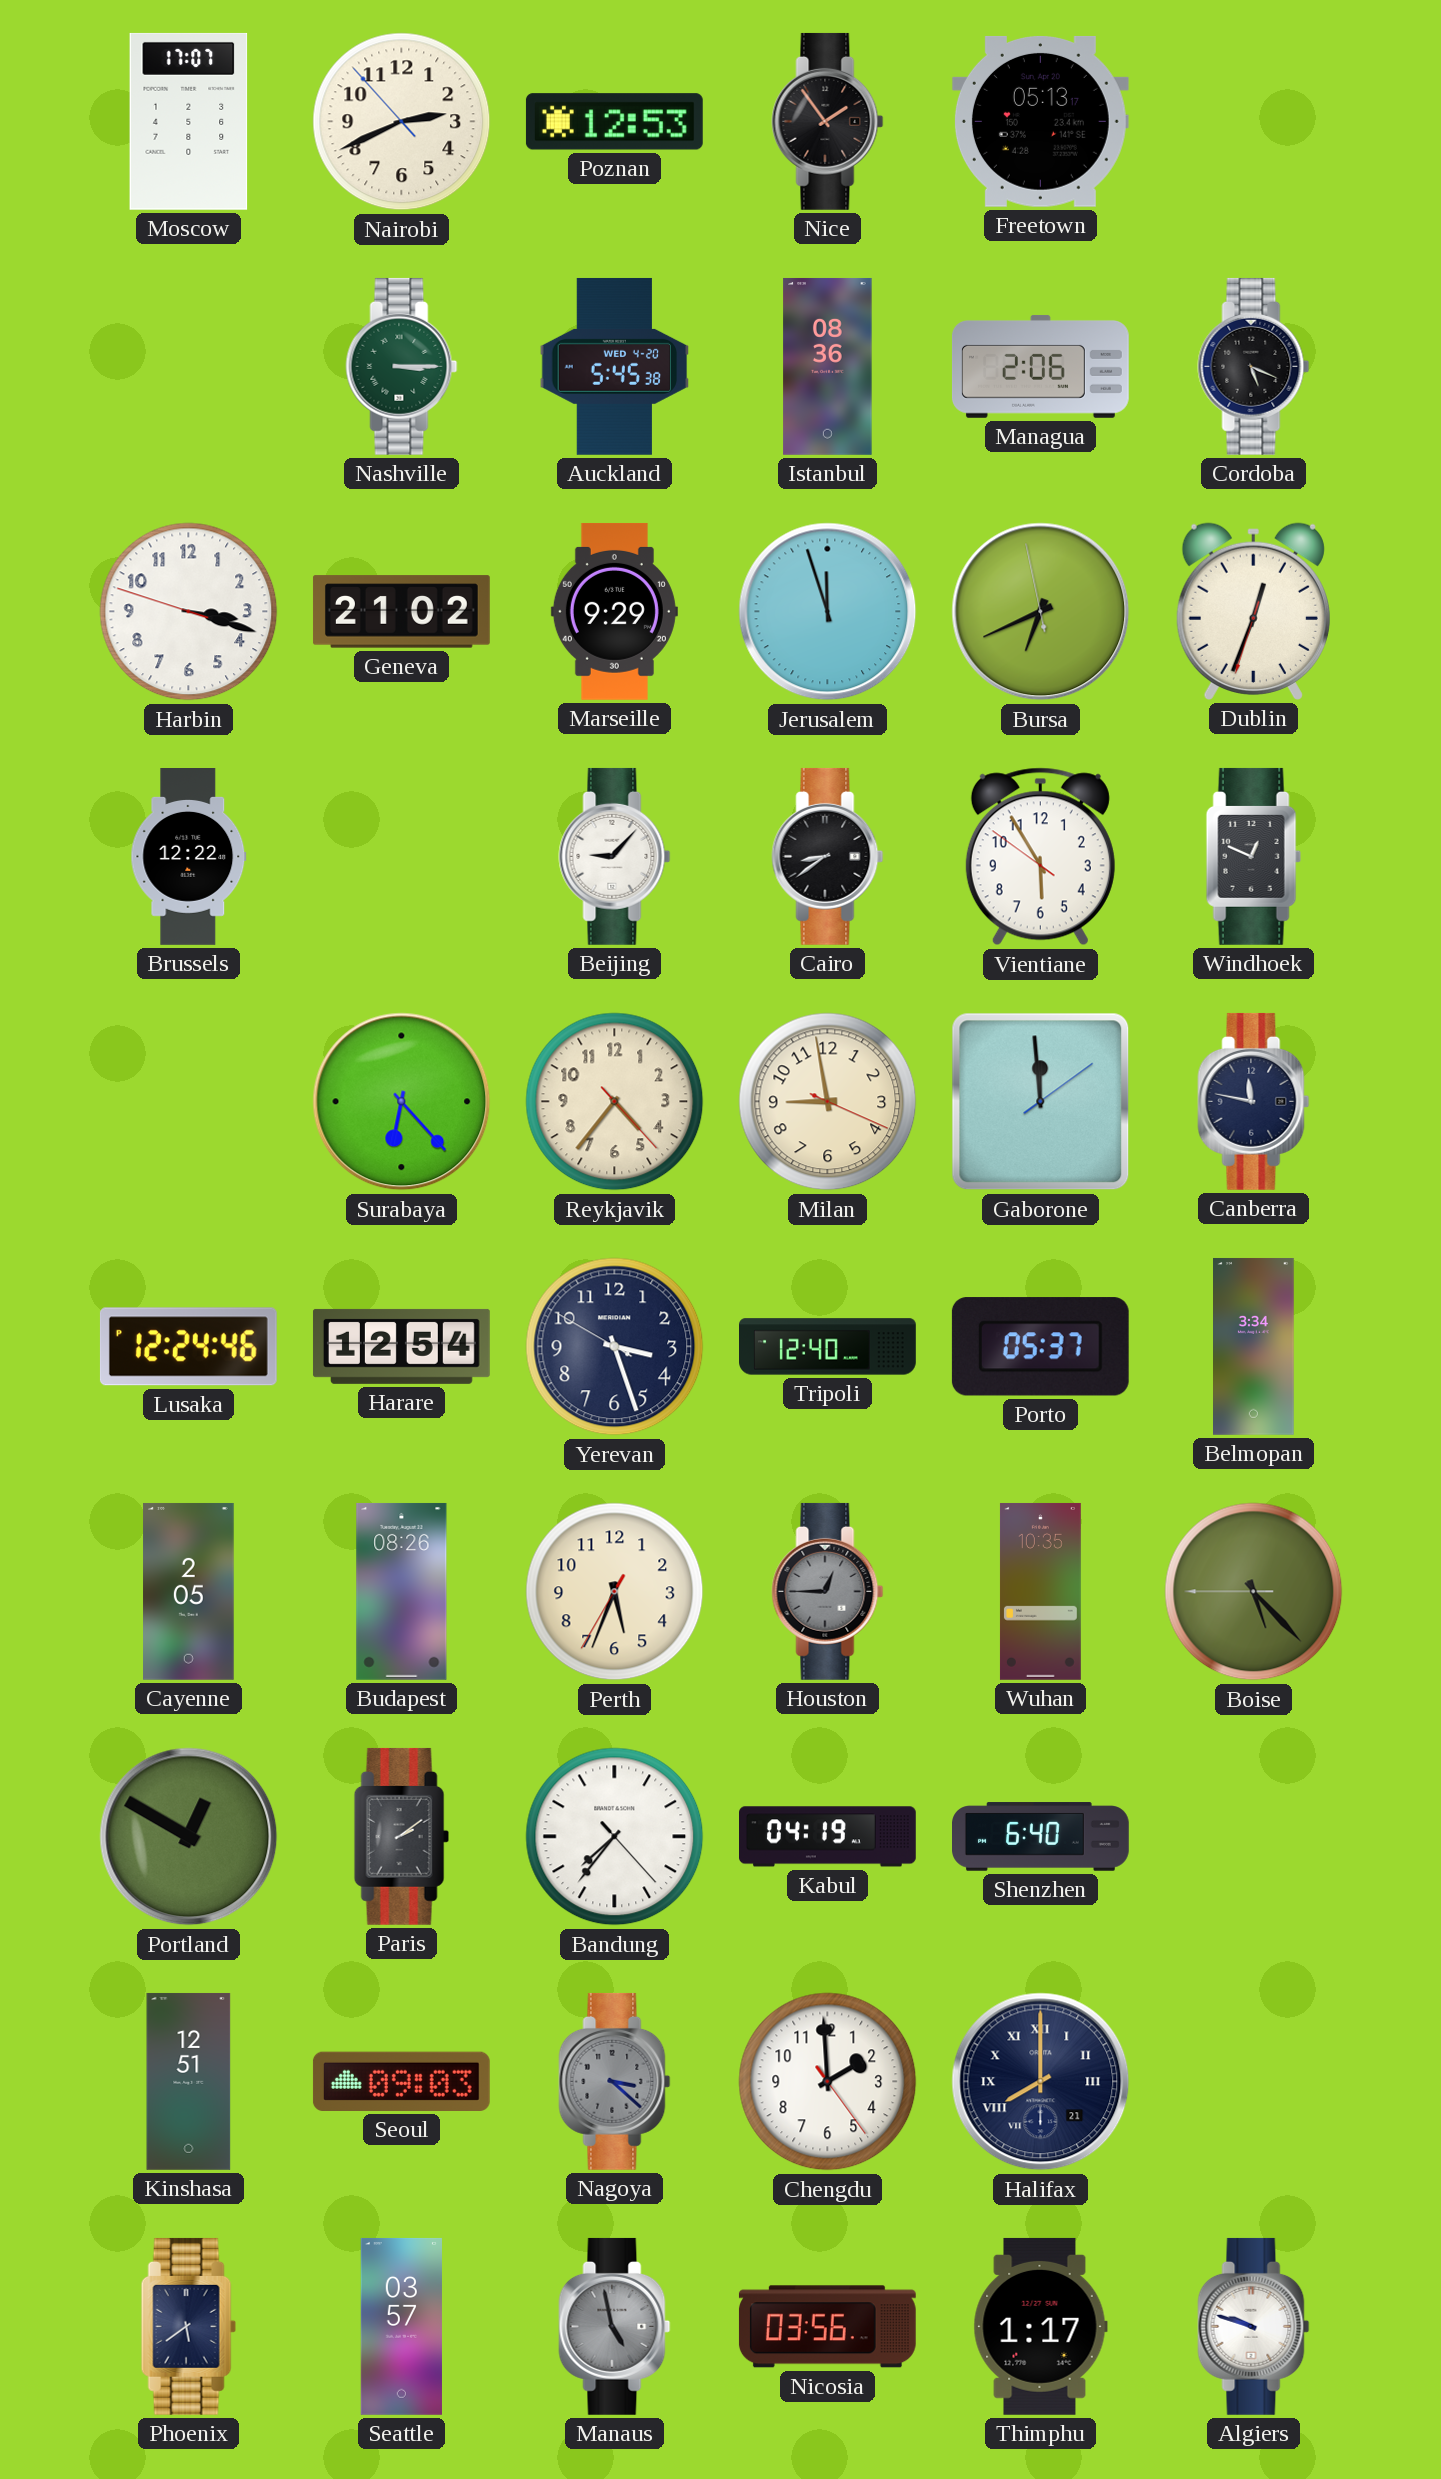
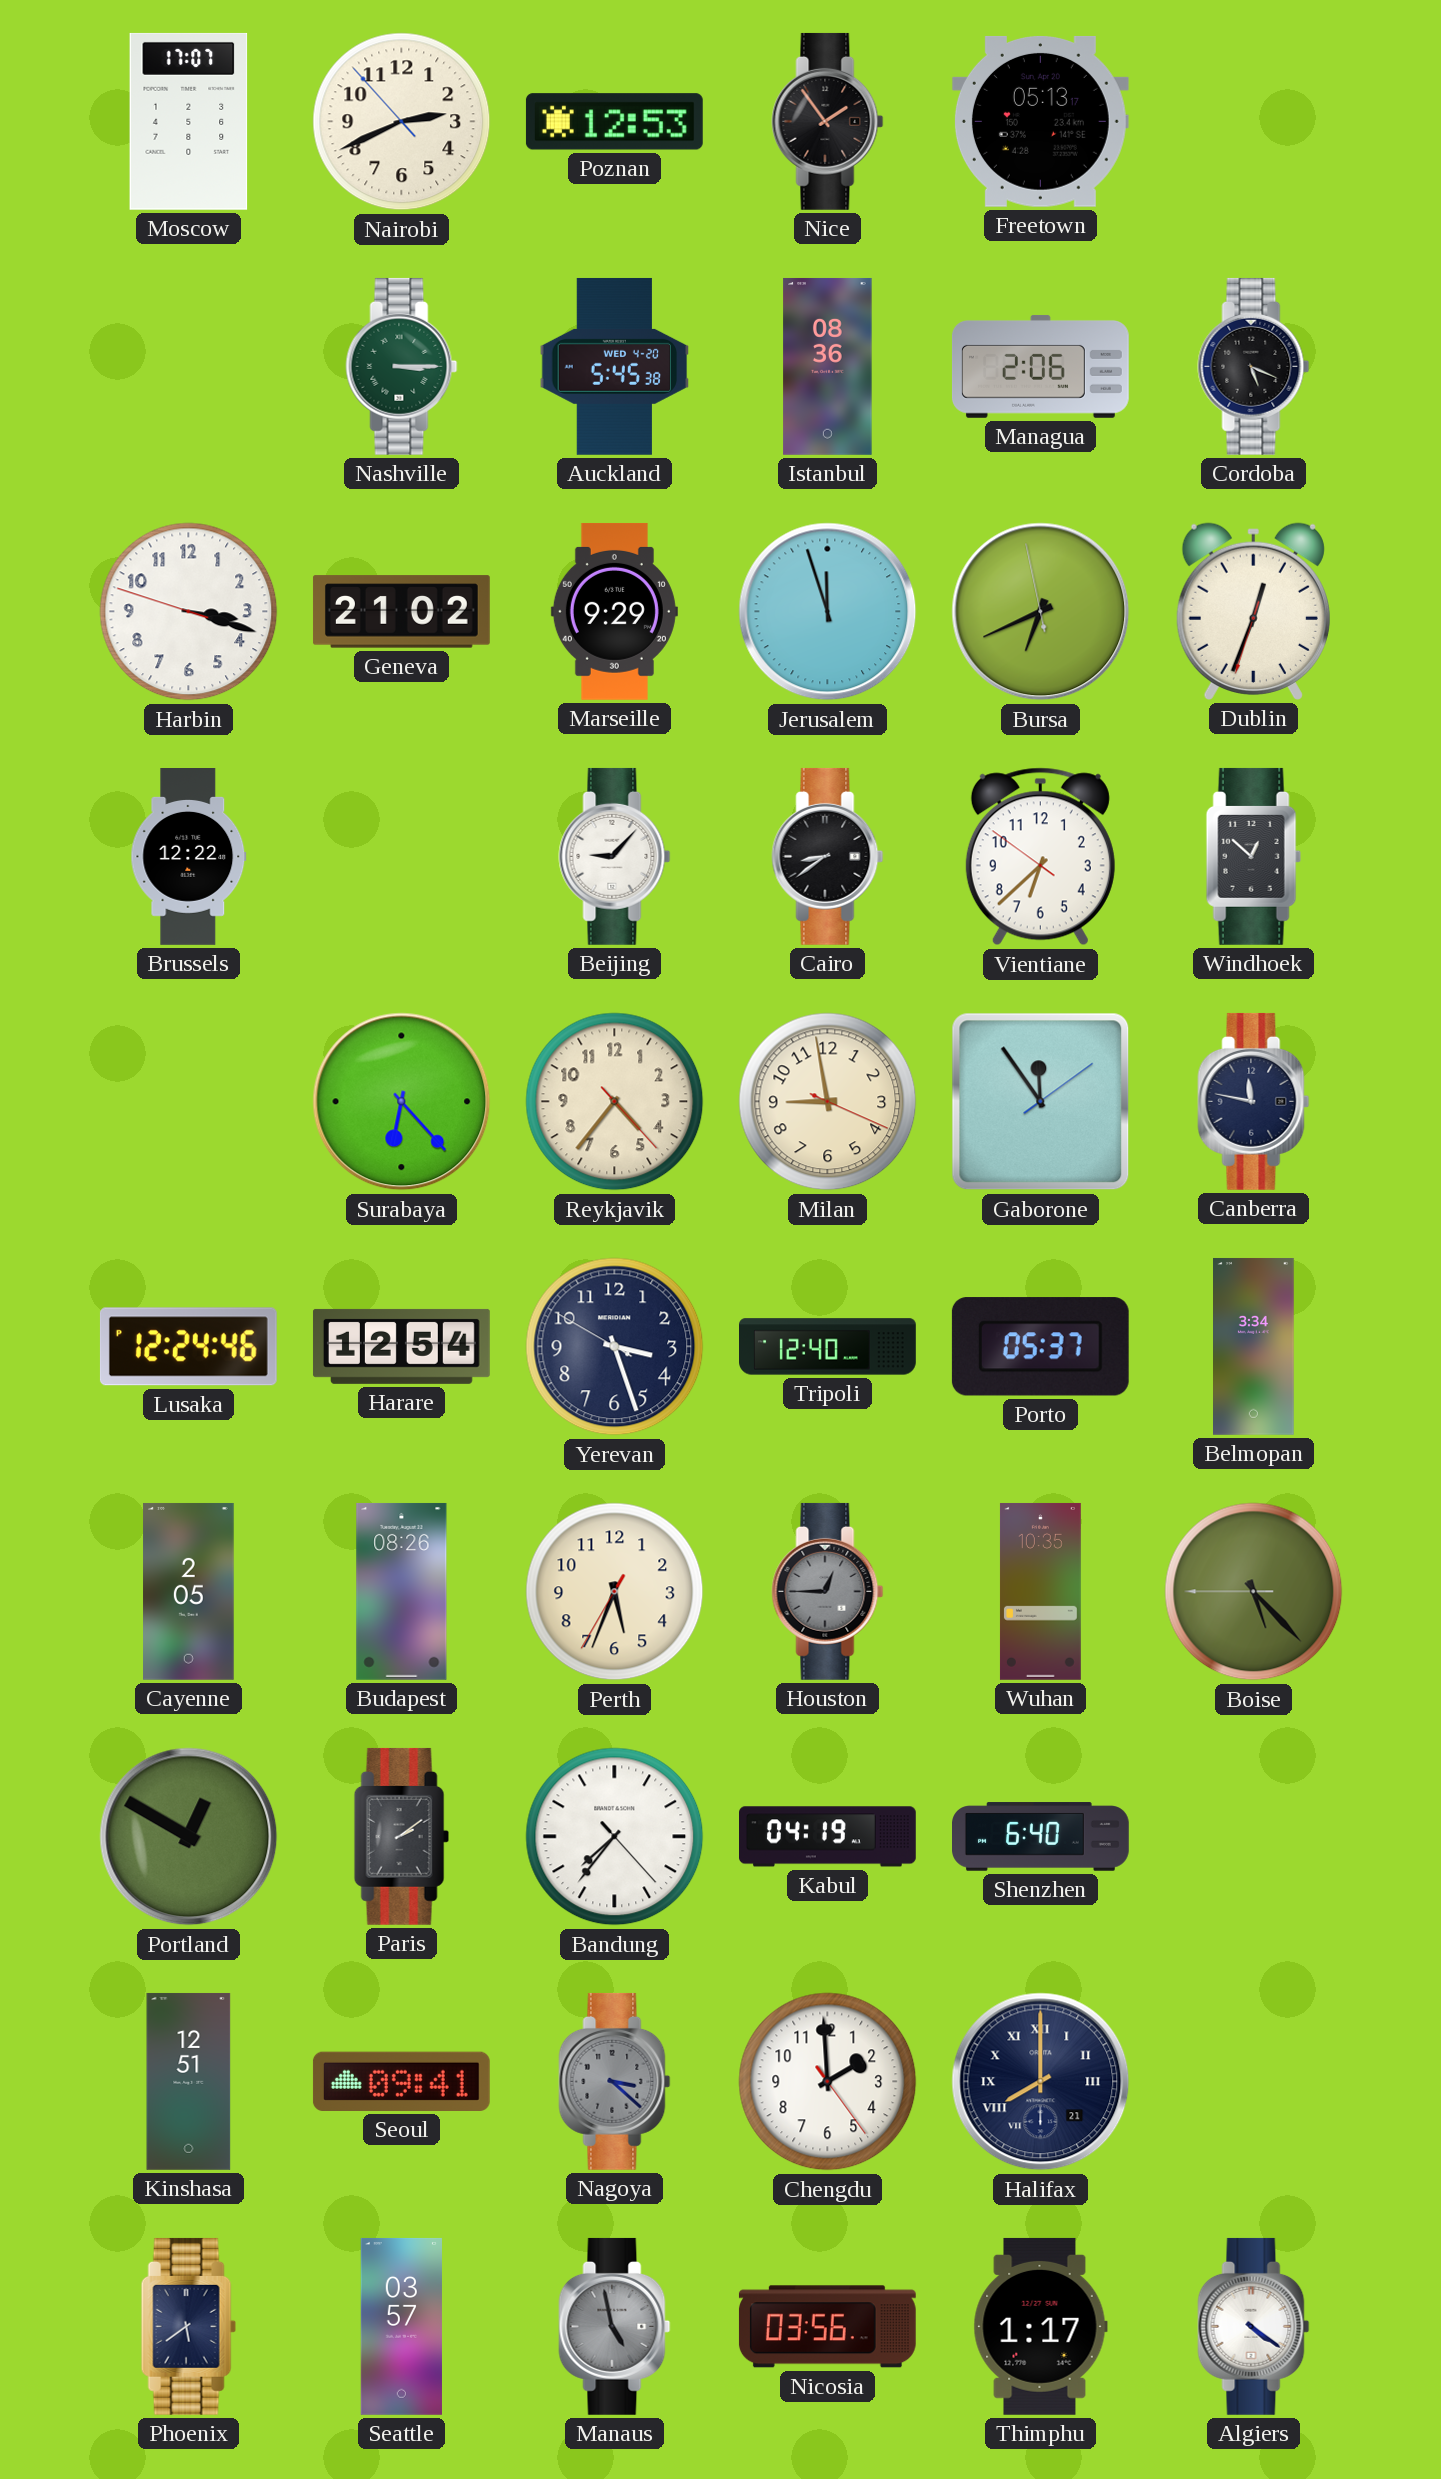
Vientiane: 5:54 -> 6:37
Windhoek: 12:49 -> 12:52
Gaborone: 11:59 -> 11:54
Seoul: 09:03 -> 09:41
Algiers: 9:48 -> 4:21
